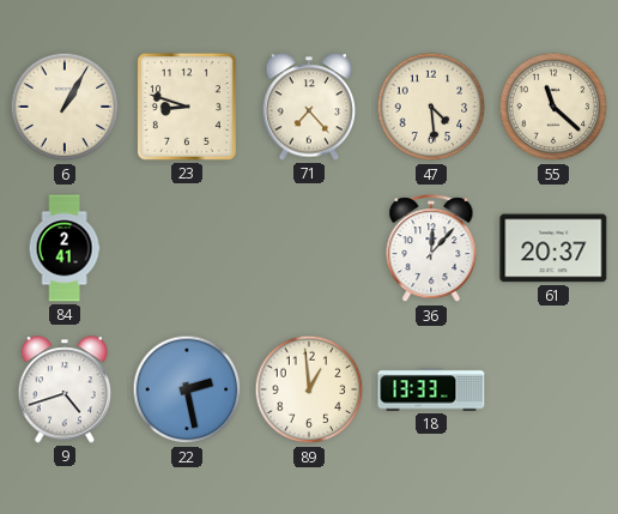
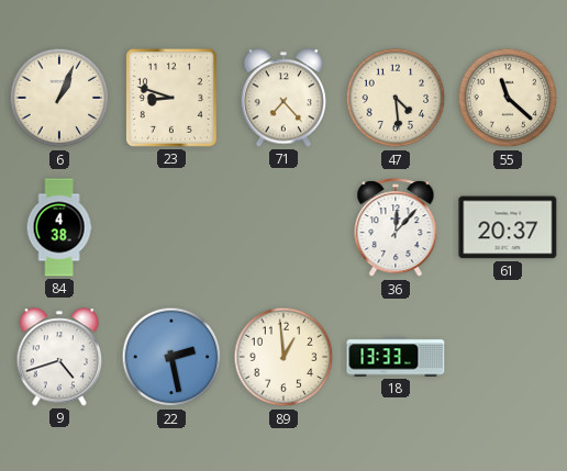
6: 1:05 -> 1:04
84: 2:41 -> 4:38
